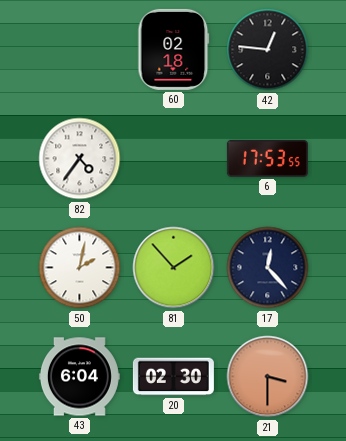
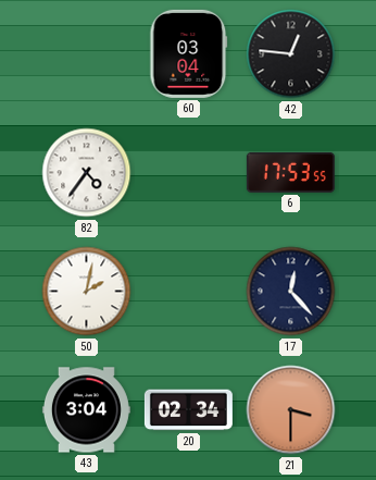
60: 02:18 -> 03:04
81: 1:53 -> none
43: 6:04 -> 3:04
20: 02:30 -> 02:34
